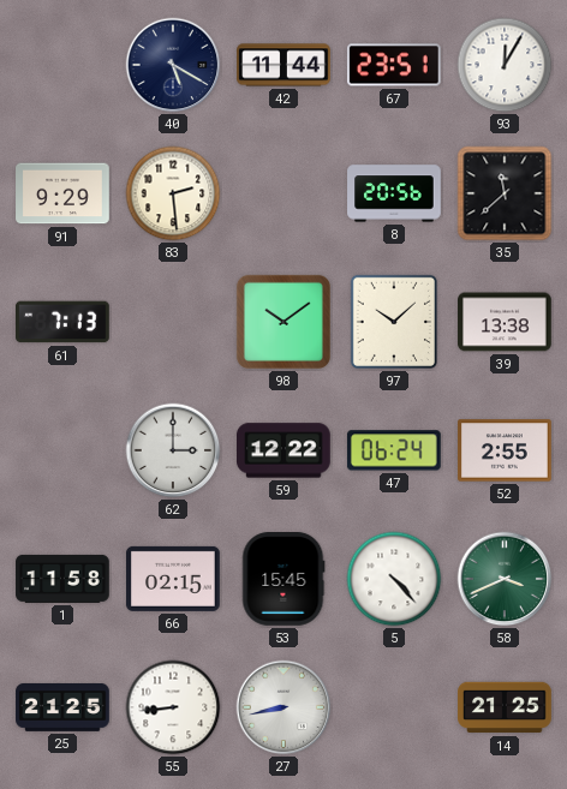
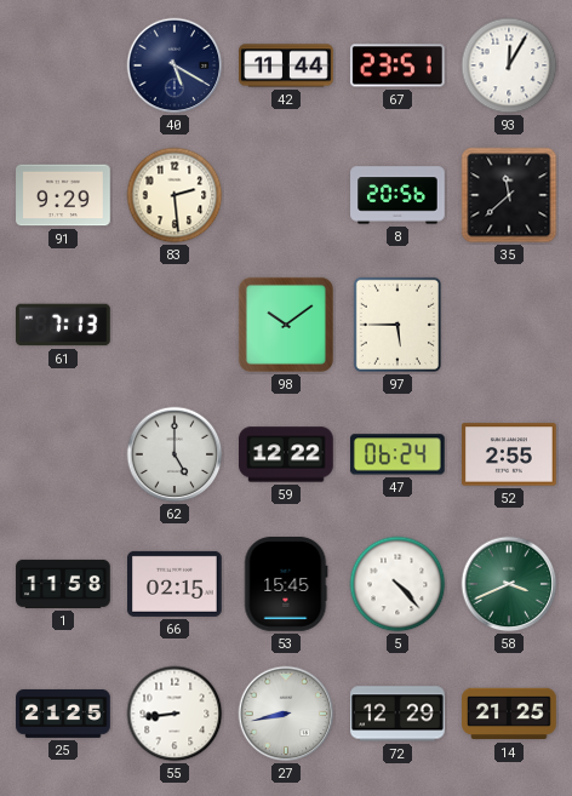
97: 10:08 -> 5:45
39: 13:38 -> none
62: 3:00 -> 5:00
72: none -> 12:29
